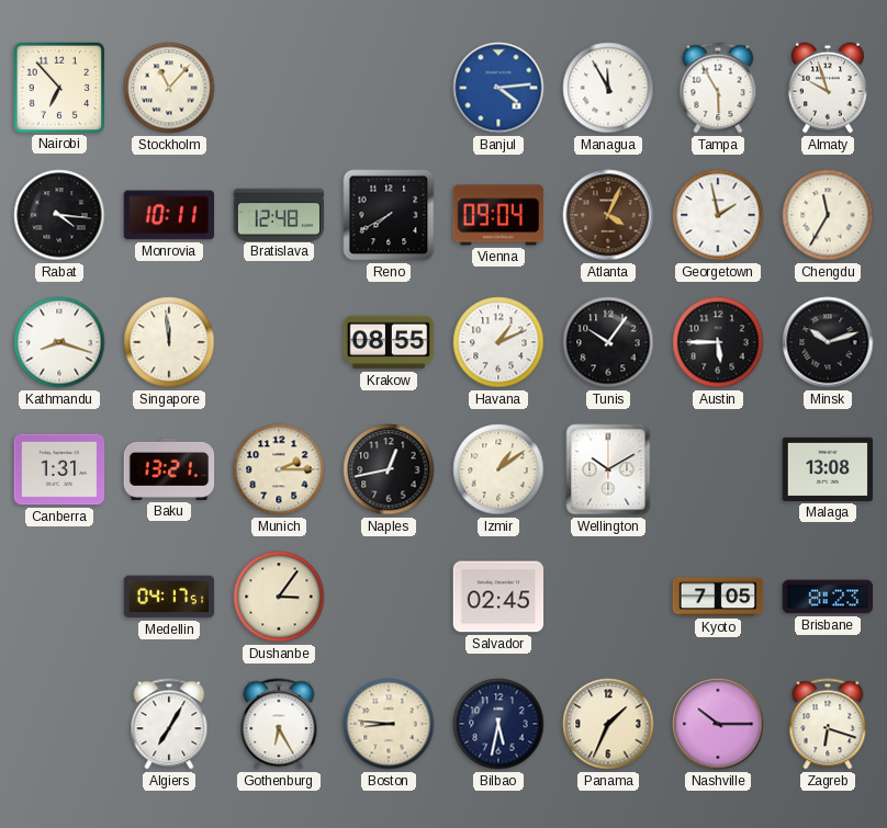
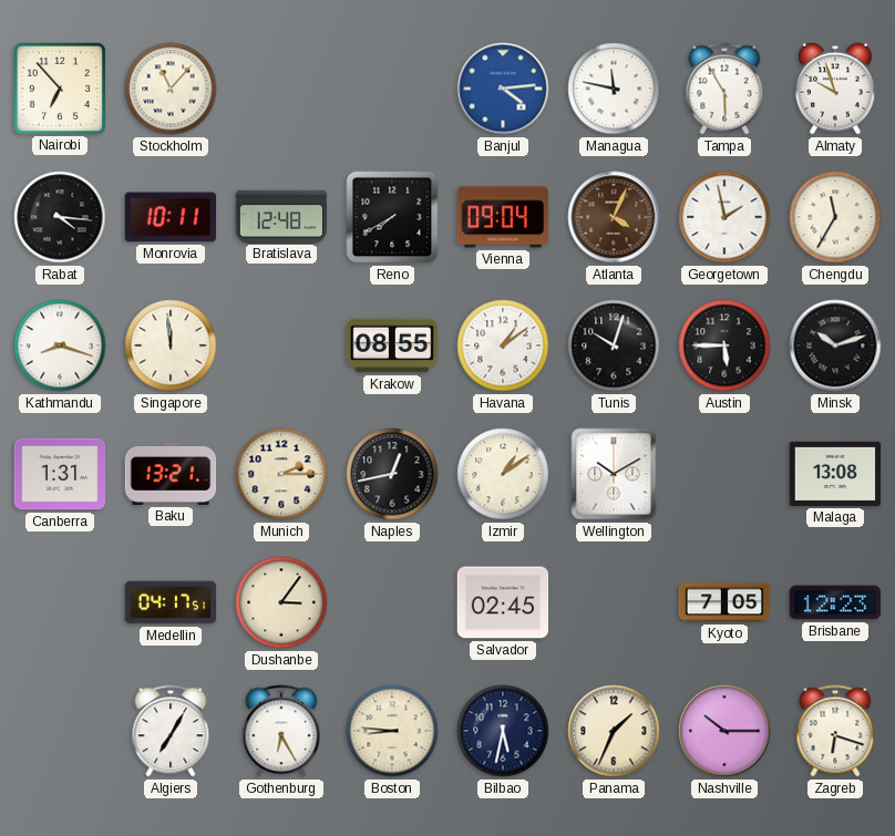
Managua: 11:55 -> 11:47
Havana: 1:11 -> 1:09
Tunis: 10:06 -> 10:03
Brisbane: 8:23 -> 12:23
